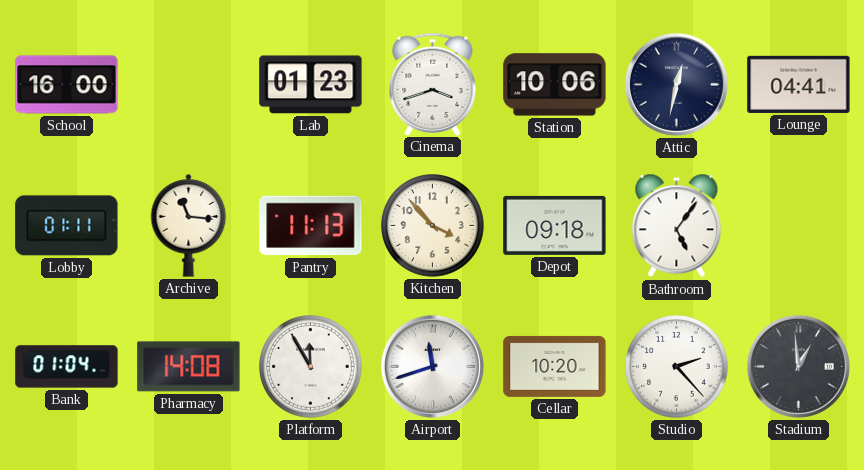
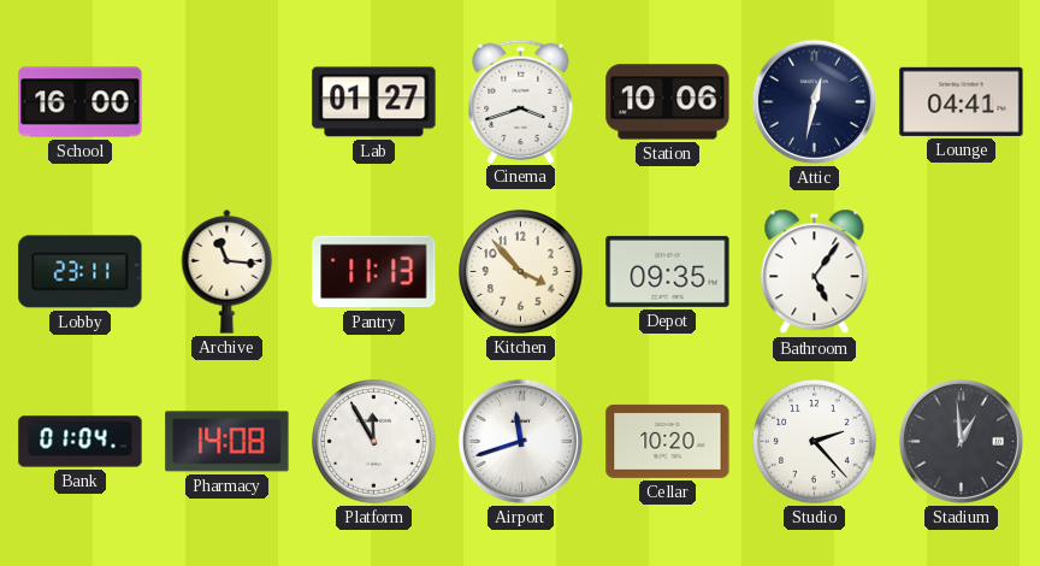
Lab: 01:23 -> 01:27
Lobby: 01:11 -> 23:11
Depot: 09:18 -> 09:35
